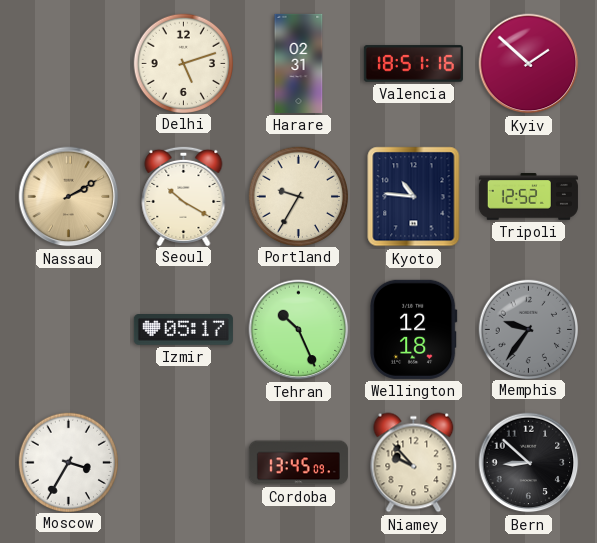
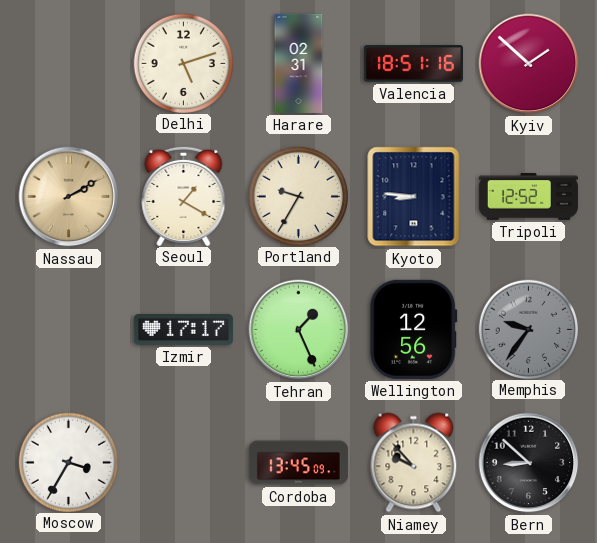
Seoul: 10:20 -> 1:20
Kyoto: 10:46 -> 8:46
Izmir: 05:17 -> 17:17
Tehran: 10:26 -> 1:26
Wellington: 12:18 -> 12:56
